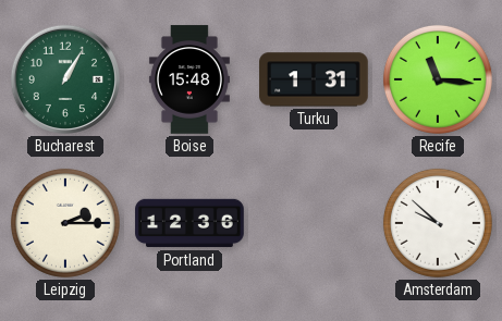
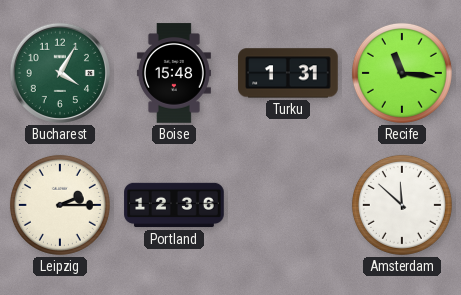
Bucharest: 1:05 -> 4:05
Amsterdam: 9:52 -> 11:52
